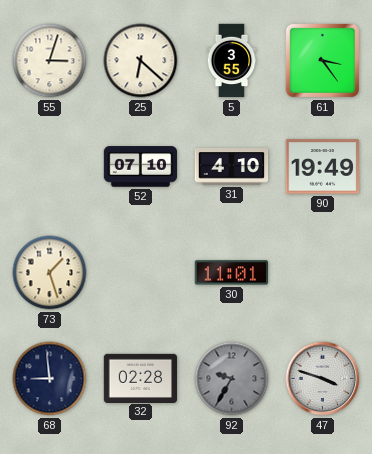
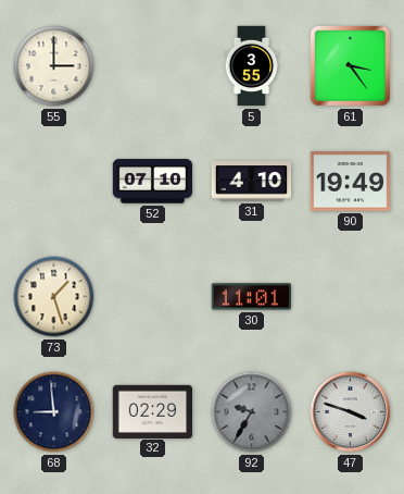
55: 3:03 -> 3:00
25: 6:22 -> none
32: 02:28 -> 02:29
